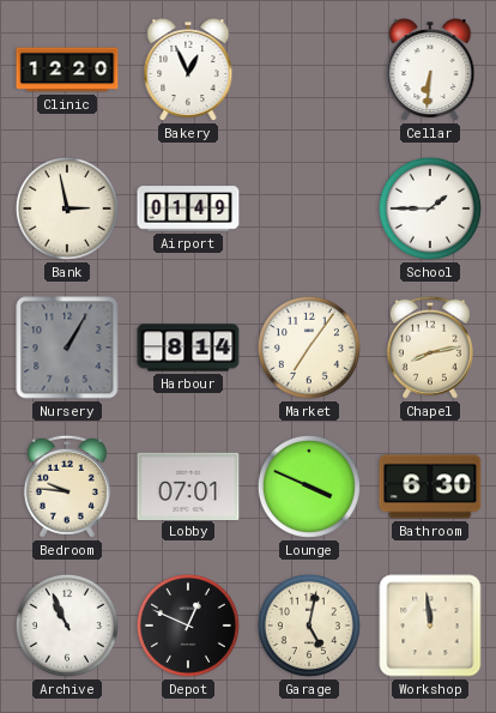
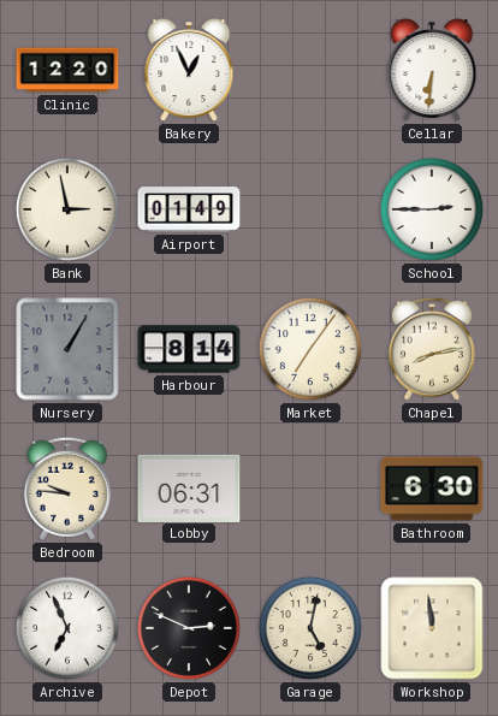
School: 1:45 -> 2:45
Lobby: 07:01 -> 06:31
Lounge: 3:49 -> none
Archive: 10:56 -> 6:56
Depot: 12:49 -> 2:49
